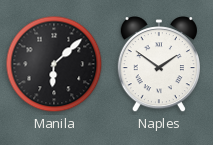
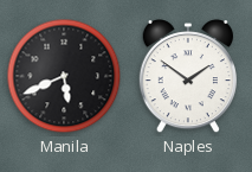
Manila: 6:08 -> 5:41
